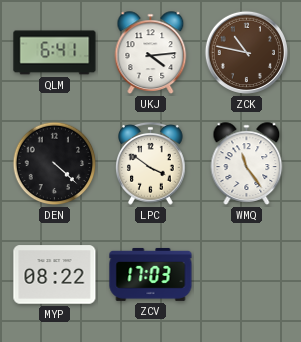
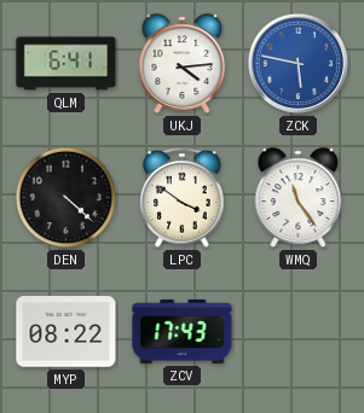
ZCK: 10:47 -> 5:47
ZCK dial: brown -> blue
ZCV: 17:03 -> 17:43
